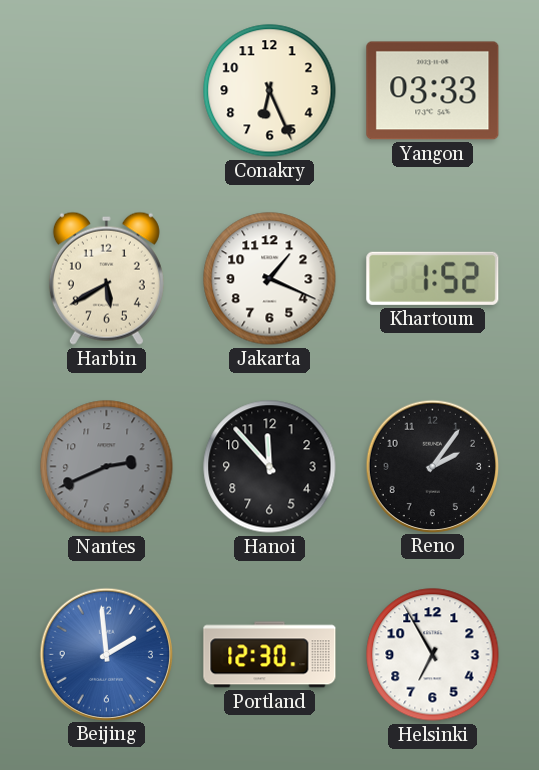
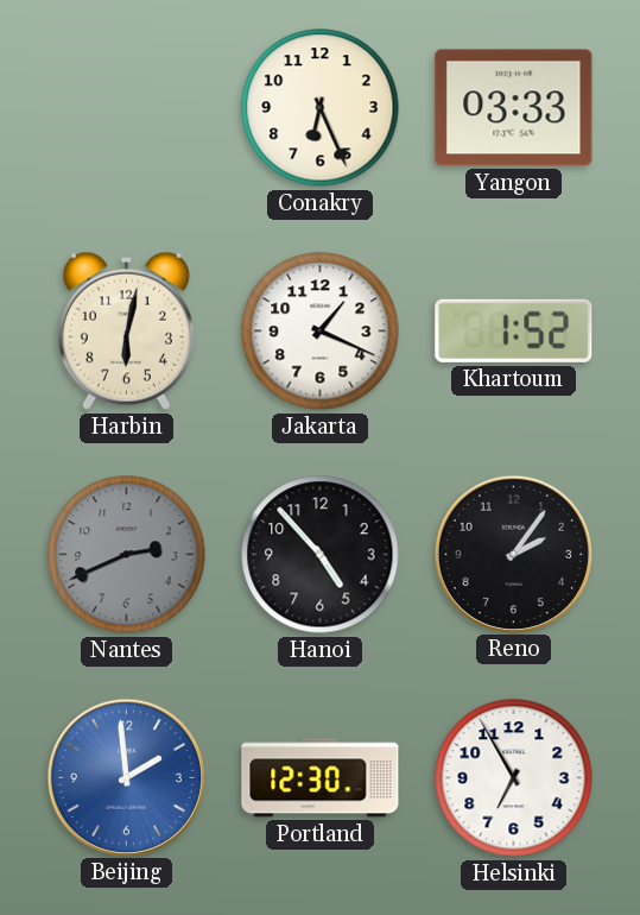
Harbin: 5:40 -> 6:02
Hanoi: 11:53 -> 4:53
